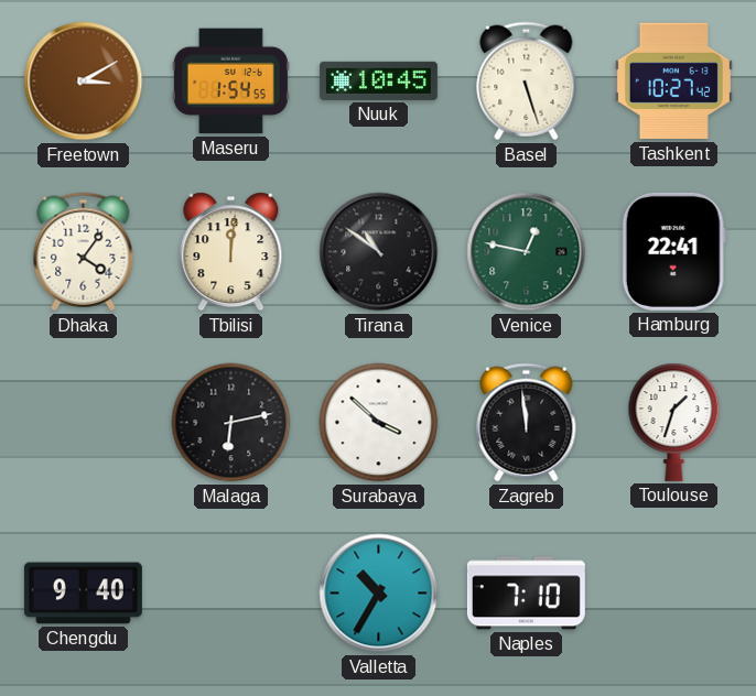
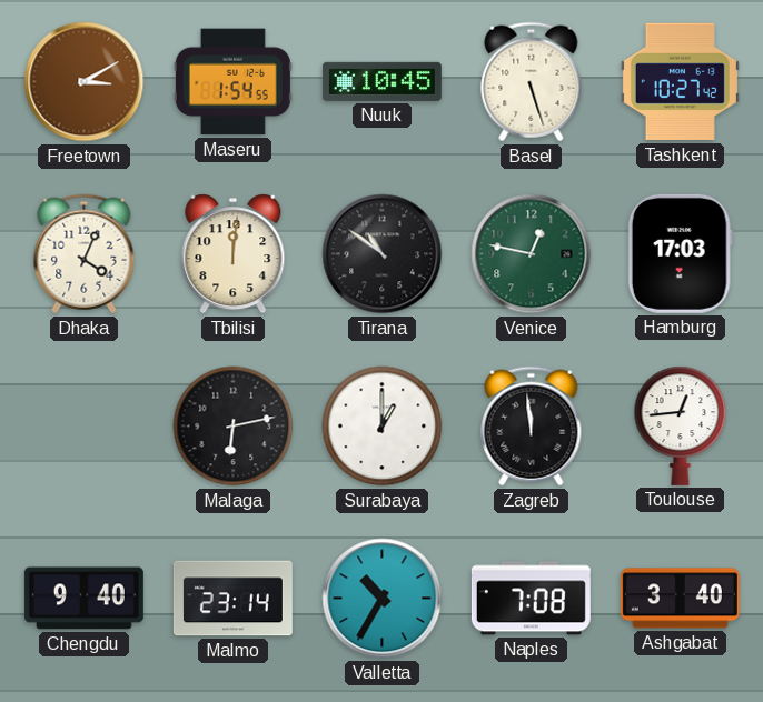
Dhaka: 4:06 -> 4:04
Hamburg: 22:41 -> 17:03
Surabaya: 3:52 -> 1:00
Toulouse: 1:33 -> 12:44
Malmo: none -> 23:14
Naples: 7:10 -> 7:08
Ashgabat: none -> 3:40
